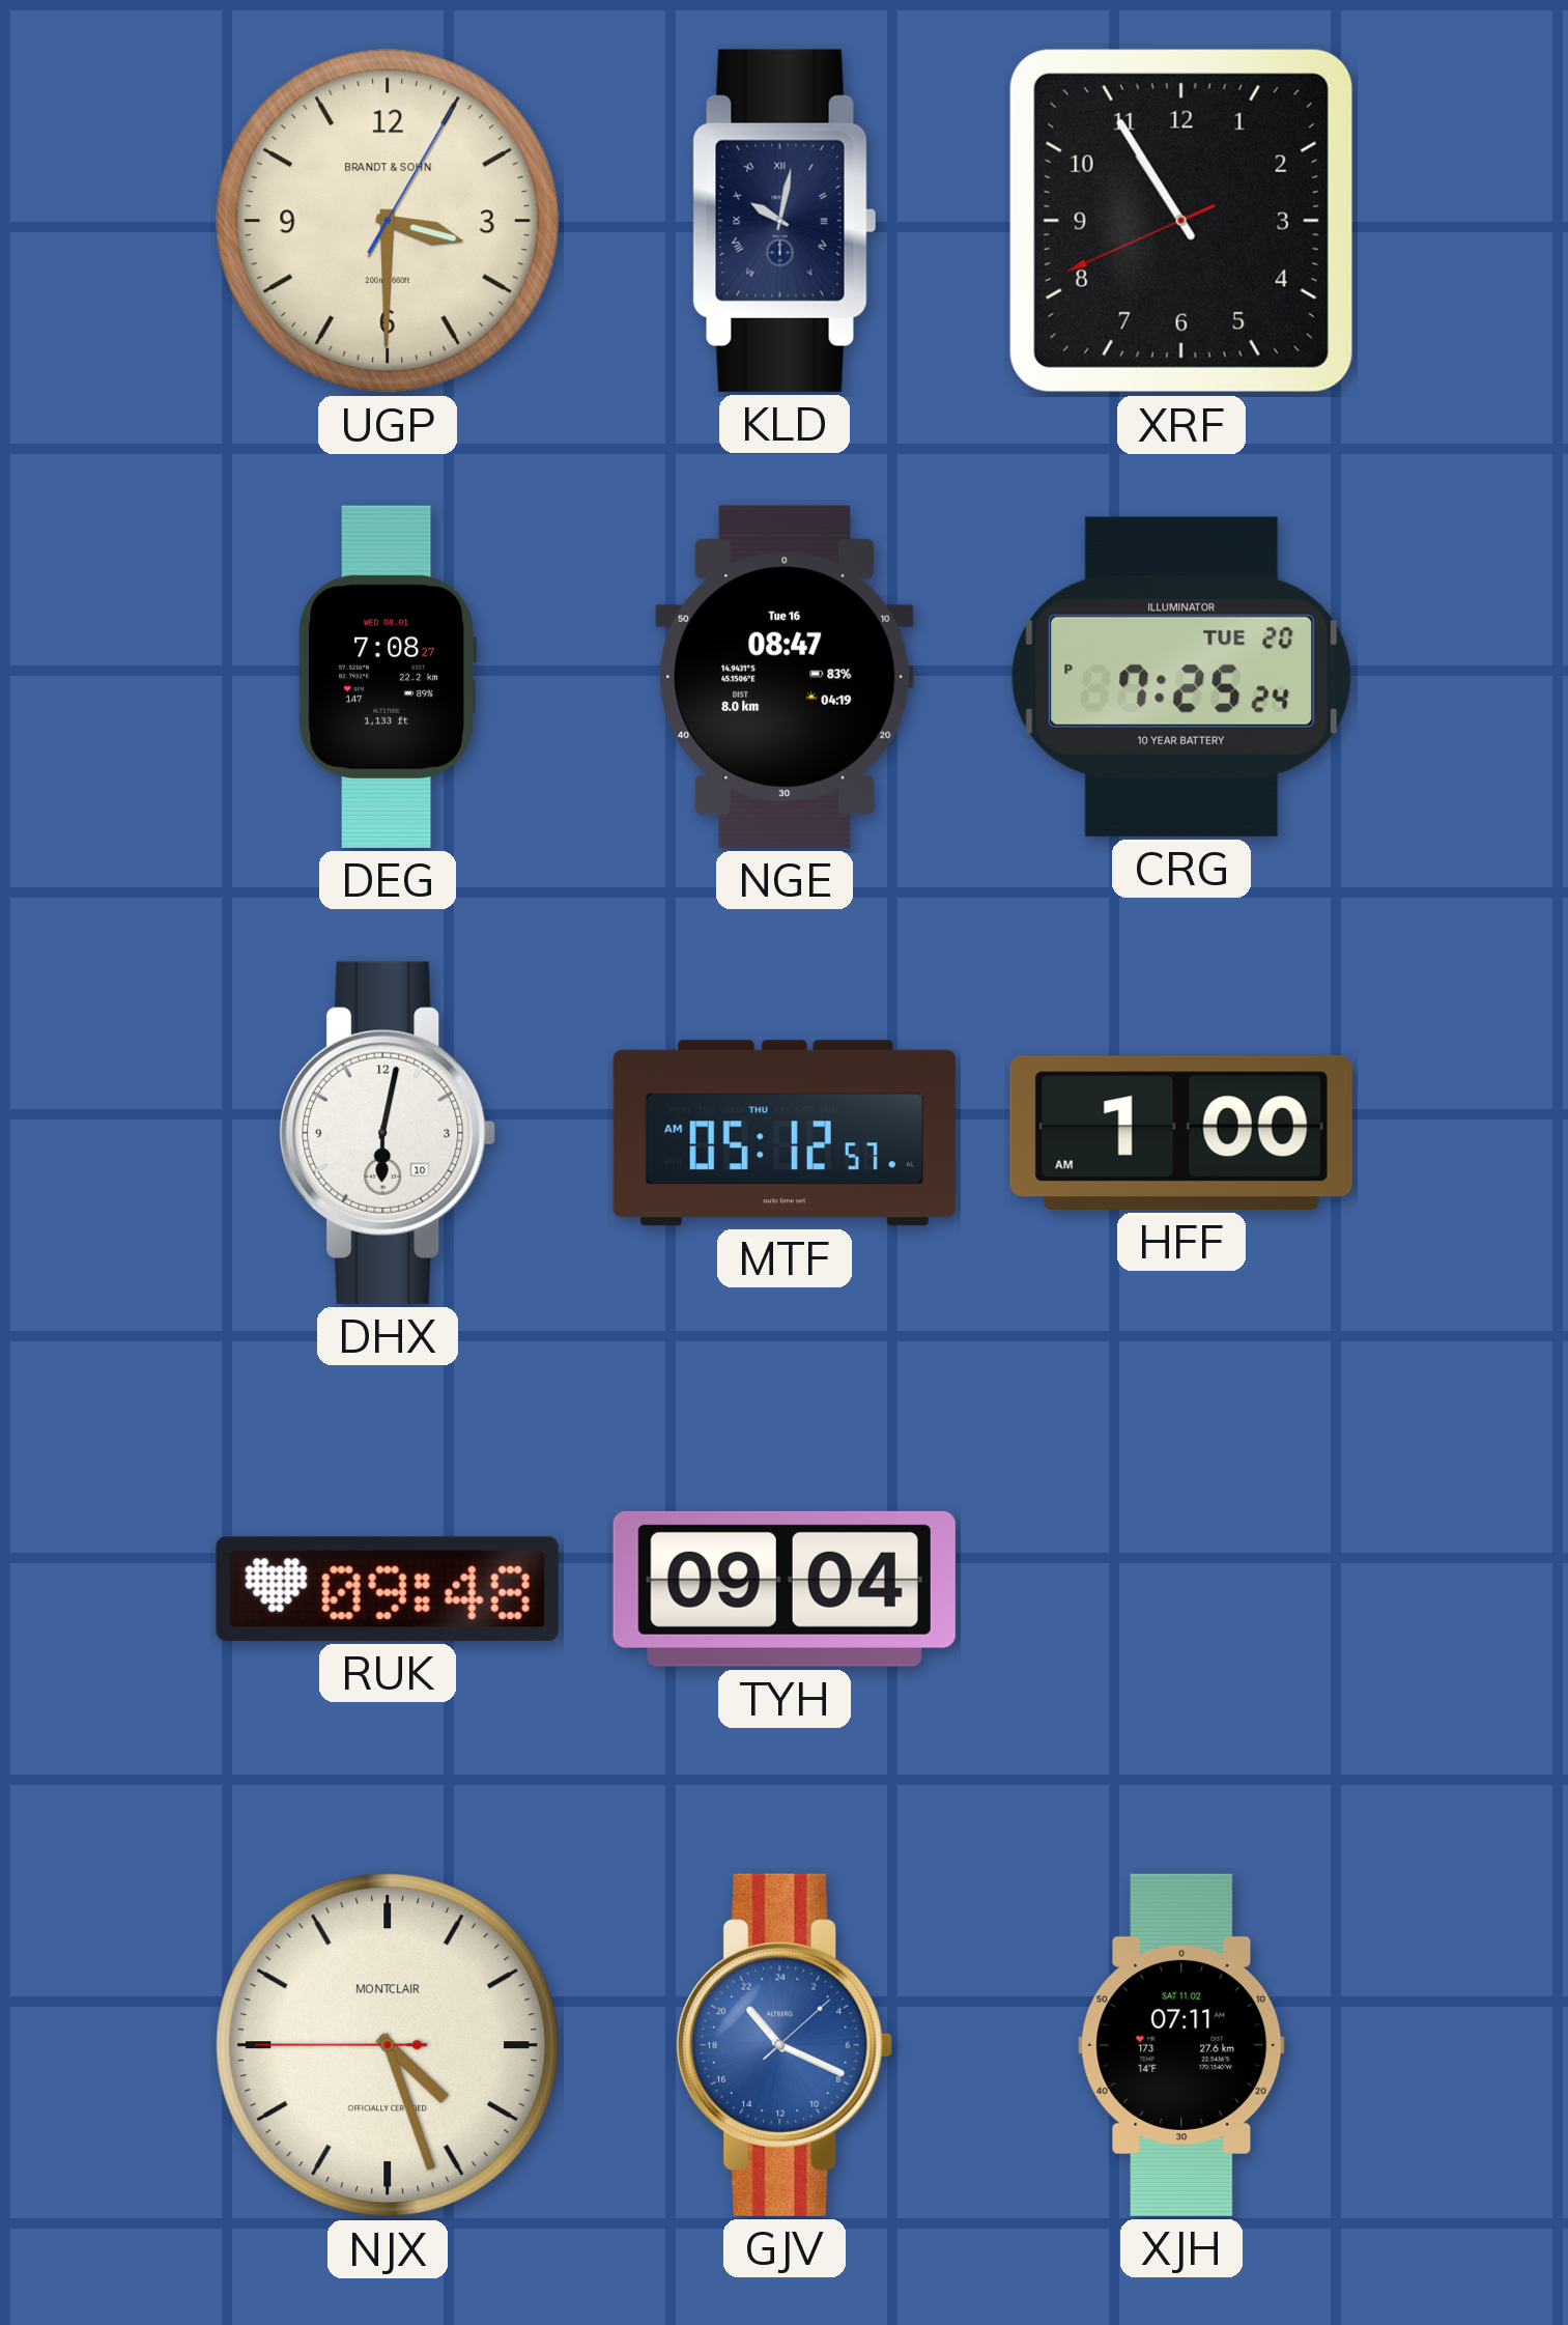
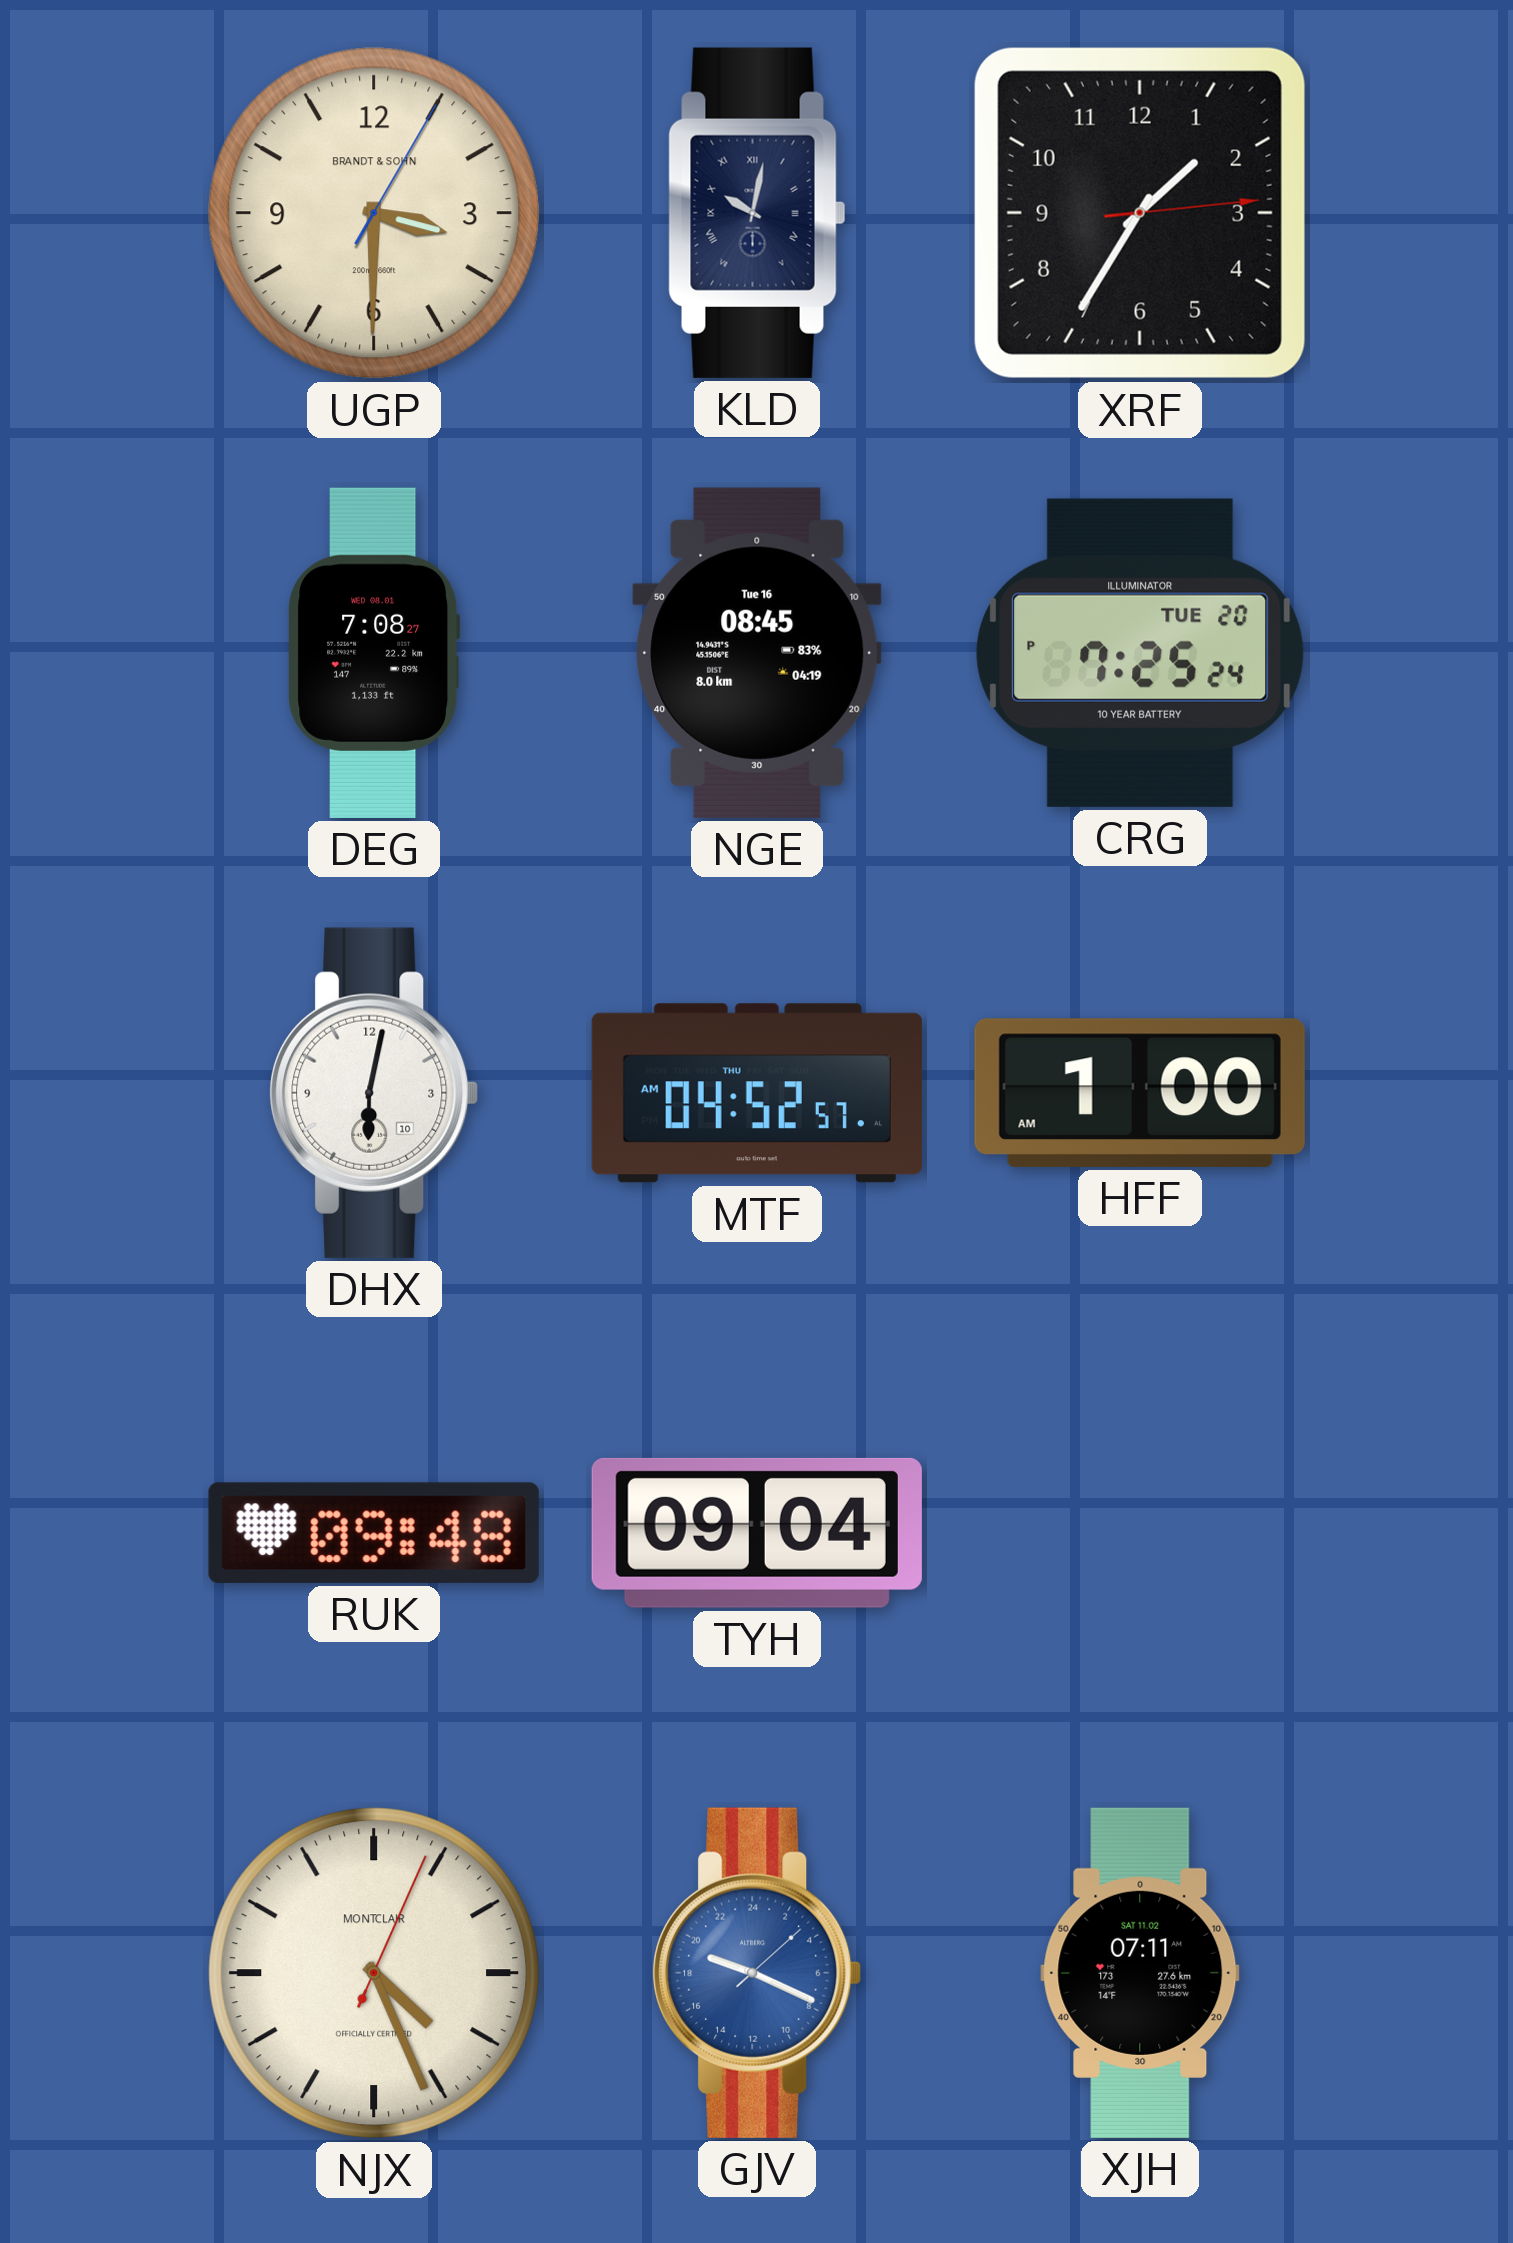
XRF: 10:54 -> 1:35
NGE: 08:47 -> 08:45
MTF: 05:12 -> 04:52
NJX: 4:26:45 -> 4:26:04
GJV: 21:19 -> 19:19
